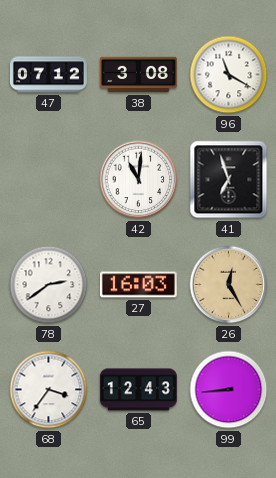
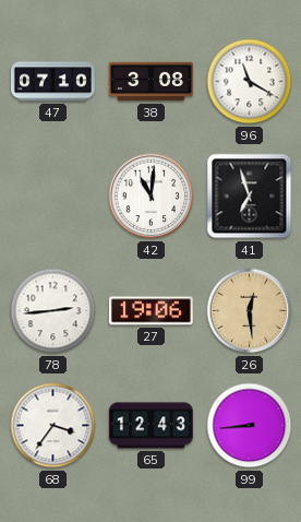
47: 07:12 -> 07:10
78: 2:39 -> 2:44
27: 16:03 -> 19:06
26: 12:25 -> 12:29
